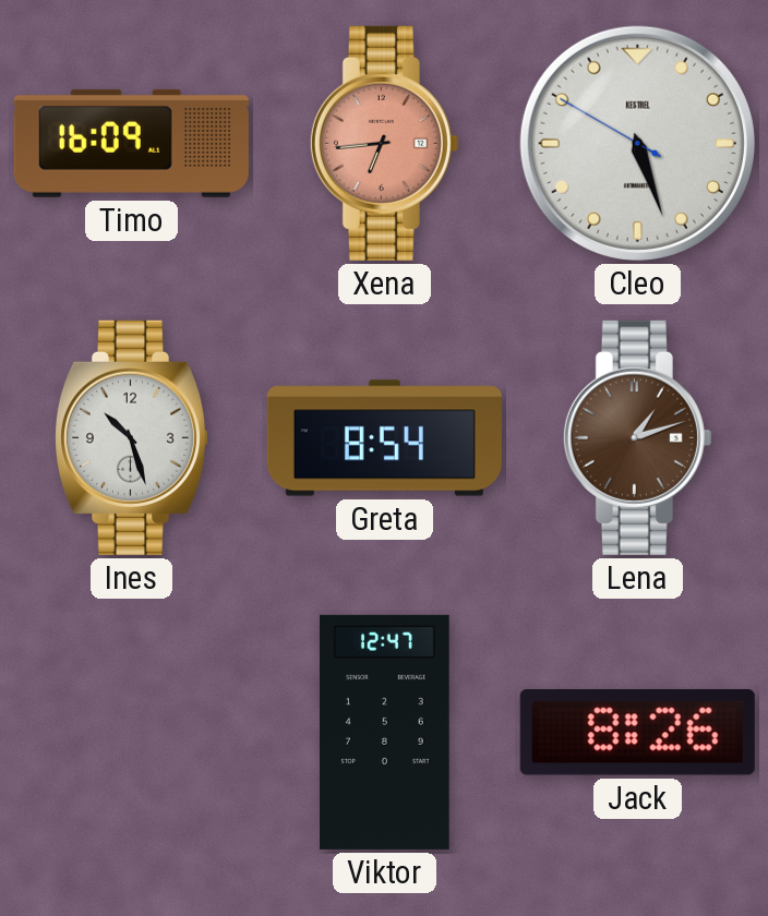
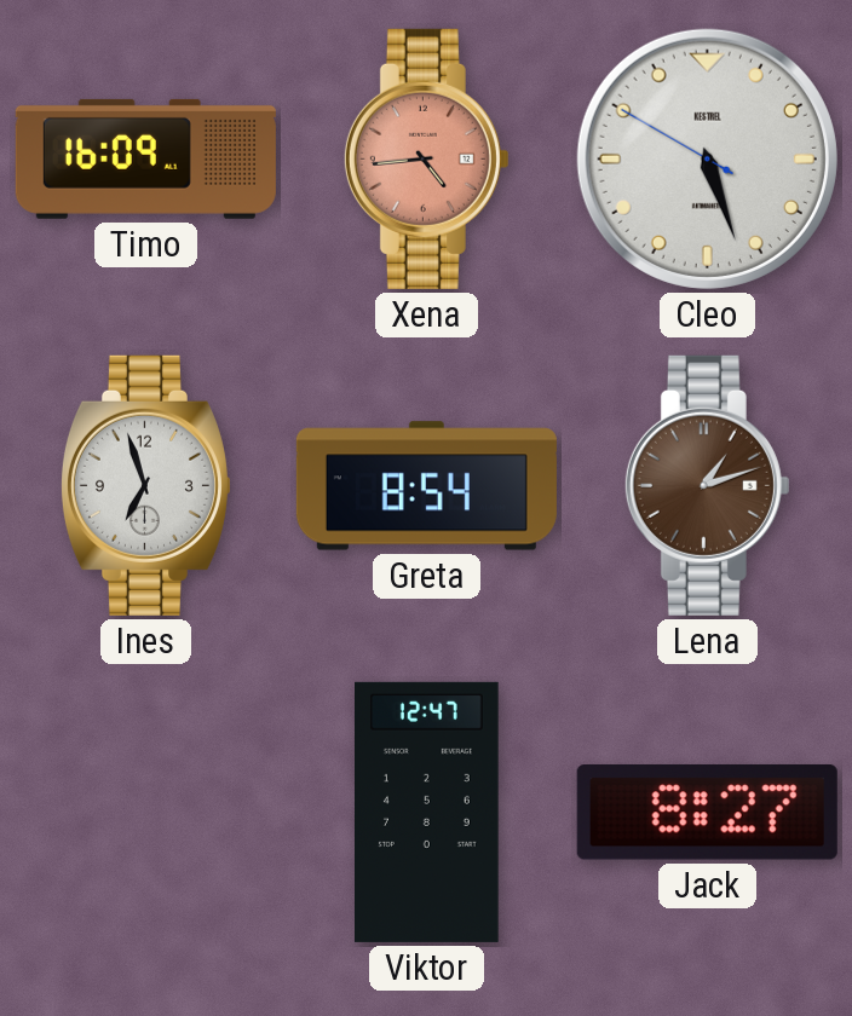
Xena: 6:44 -> 4:44
Ines: 10:27 -> 6:57
Jack: 8:26 -> 8:27
